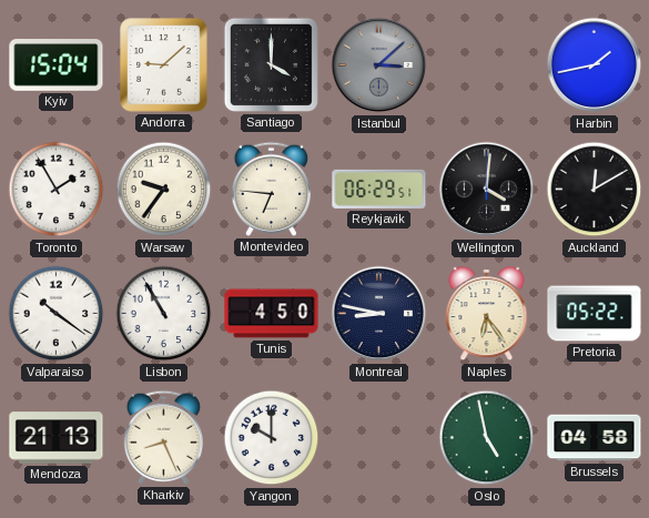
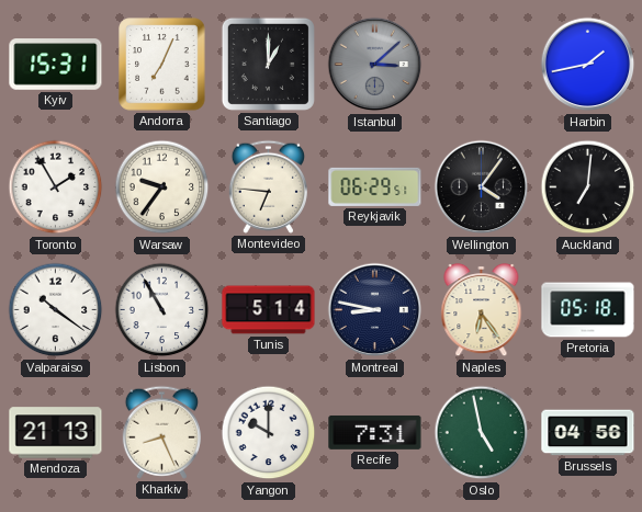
Kyiv: 15:04 -> 15:31
Andorra: 9:08 -> 7:04
Santiago: 4:00 -> 1:00
Wellington: 4:01 -> 4:06
Auckland: 12:10 -> 7:01
Tunis: 4:50 -> 5:14
Pretoria: 05:22 -> 05:18
Recife: none -> 7:31
Brussels: 04:58 -> 04:56
